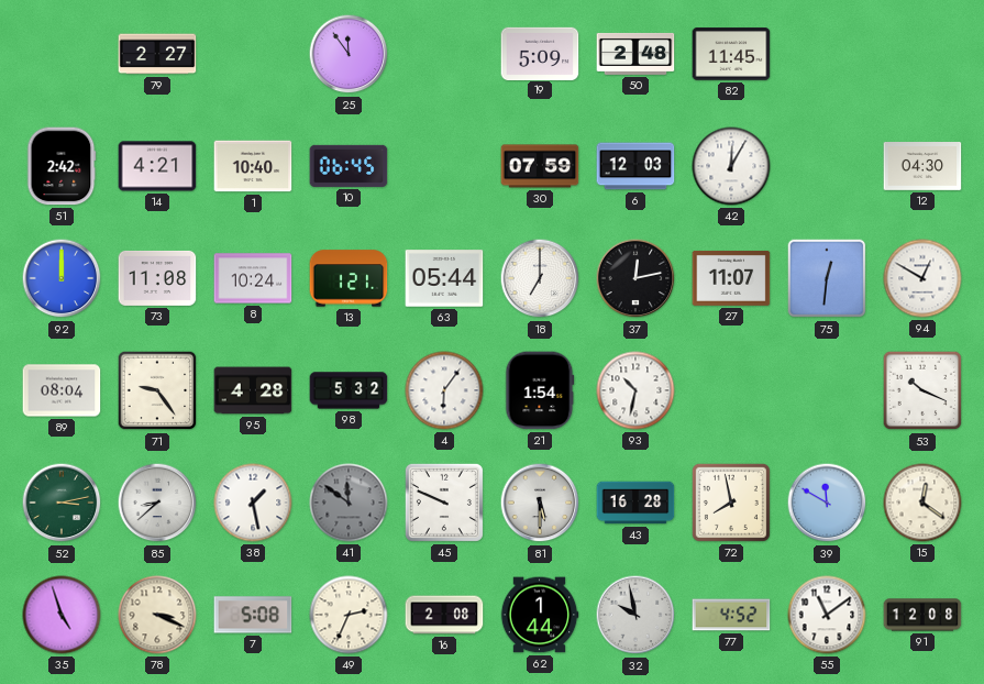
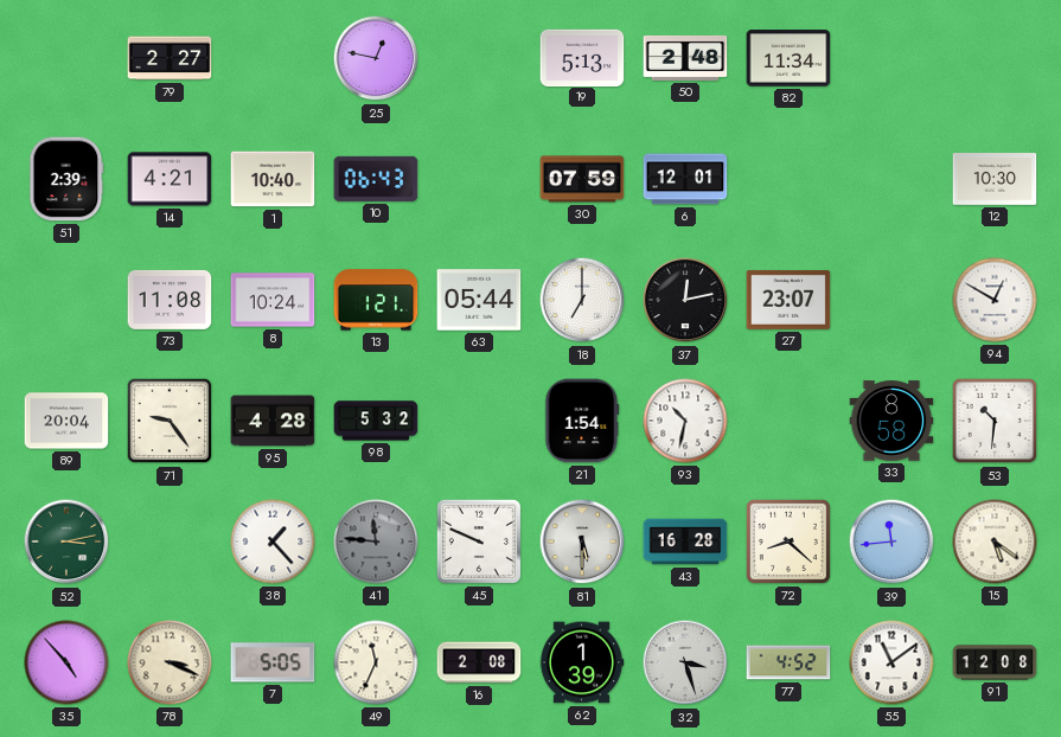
25: 11:54 -> 12:47
19: 5:09 -> 5:13
82: 11:45 -> 11:34
51: 2:42 -> 2:39
10: 06:45 -> 06:43
6: 12:03 -> 12:01
42: 12:05 -> none
12: 04:30 -> 10:30
92: 12:00 -> none
27: 11:07 -> 23:07
75: 12:31 -> none
89: 08:04 -> 20:04
4: 6:06 -> none
33: none -> 8:58
53: 10:19 -> 10:31
85: 8:38 -> none
38: 1:28 -> 1:23
41: 11:51 -> 11:46
72: 7:58 -> 8:22
39: 11:50 -> 11:44
15: 12:21 -> 5:21
35: 4:57 -> 4:53
7: 5:08 -> 5:05
49: 2:34 -> 11:34
62: 1:44 -> 1:39
32: 9:58 -> 3:27
